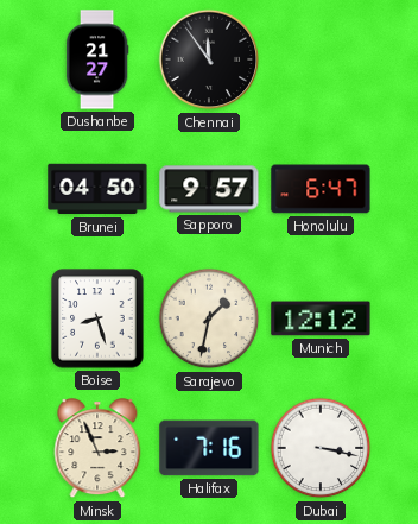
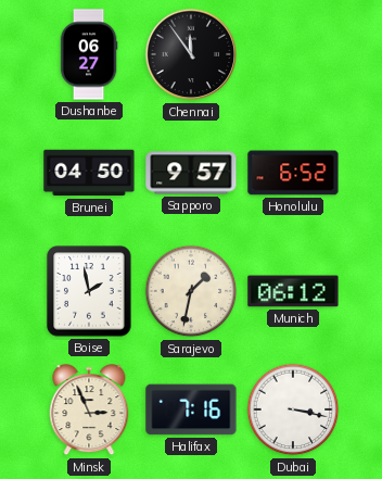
Dushanbe: 21:27 -> 06:27
Honolulu: 6:47 -> 6:52
Boise: 8:27 -> 1:58
Munich: 12:12 -> 06:12
